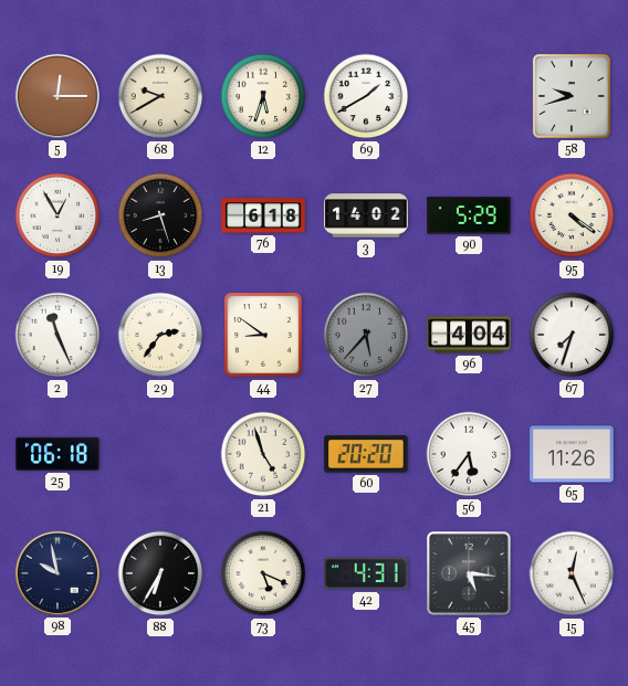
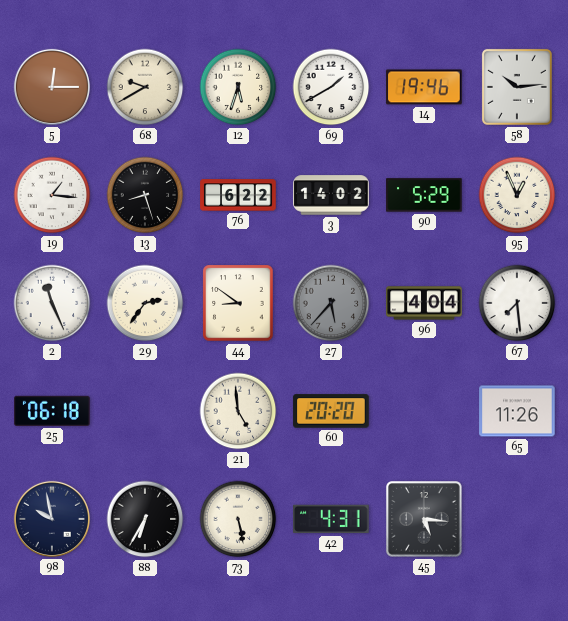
14: none -> 19:46
58: 9:42 -> 10:14
19: 12:55 -> 1:16
76: 6:18 -> 6:22
95: 4:21 -> 12:56
67: 7:33 -> 7:29
21: 4:57 -> 4:59
56: 5:36 -> none
73: 5:19 -> 5:28
15: 12:26 -> none
